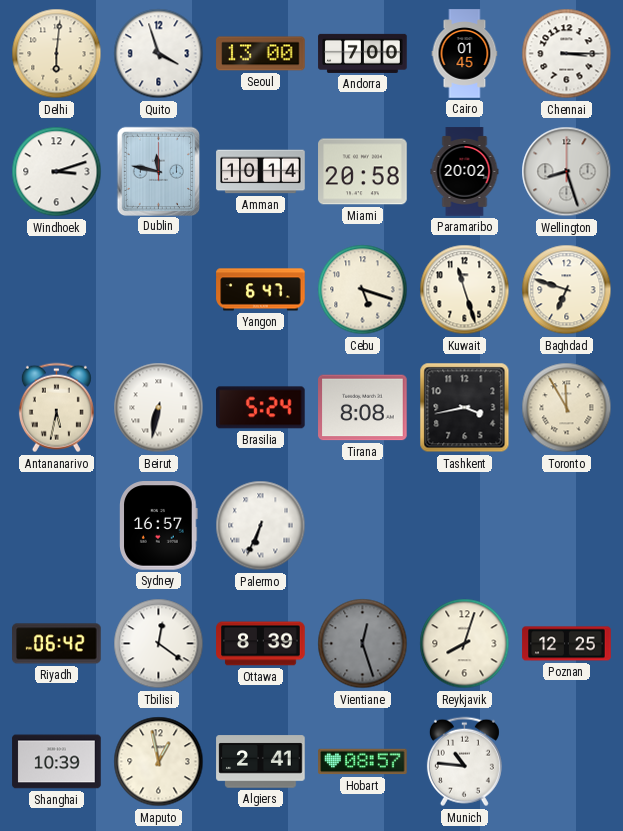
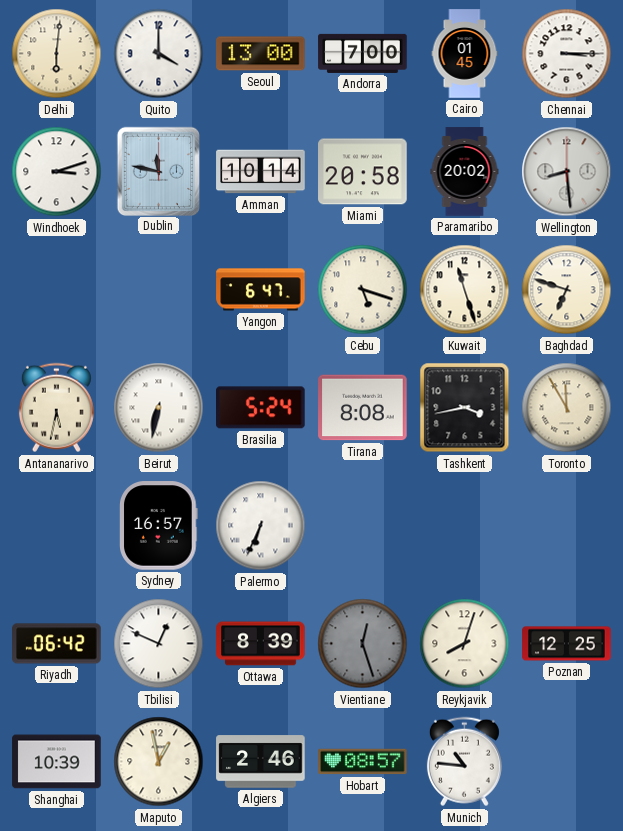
Quito: 3:57 -> 4:00
Wellington: 8:27 -> 8:29
Tbilisi: 12:21 -> 12:49
Algiers: 2:41 -> 2:46
